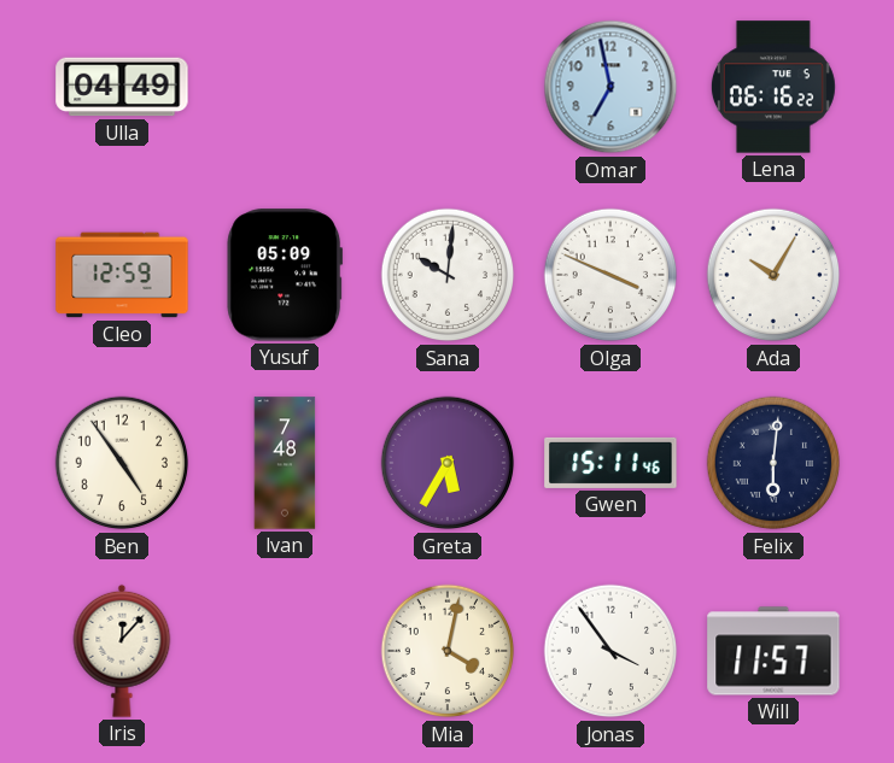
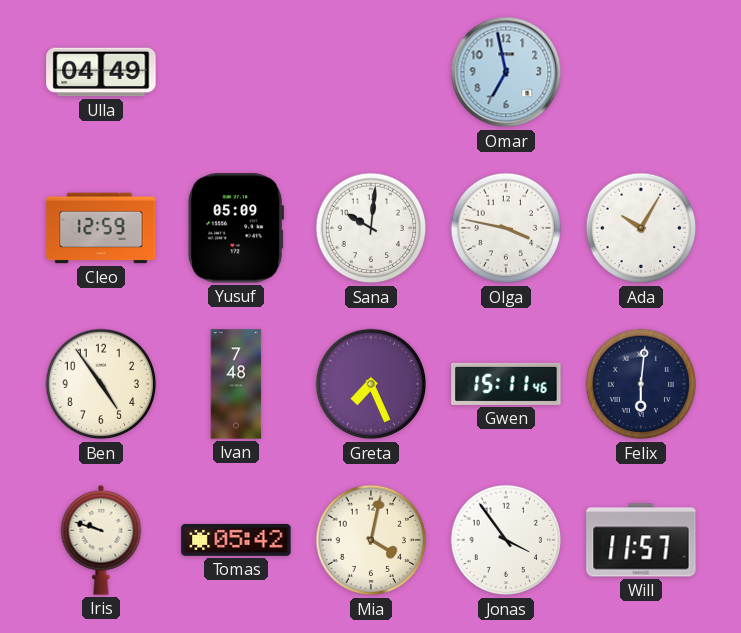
Lena: 06:16 -> none
Olga: 3:49 -> 3:47
Greta: 5:35 -> 7:26
Iris: 12:07 -> 9:48
Tomas: none -> 05:42
